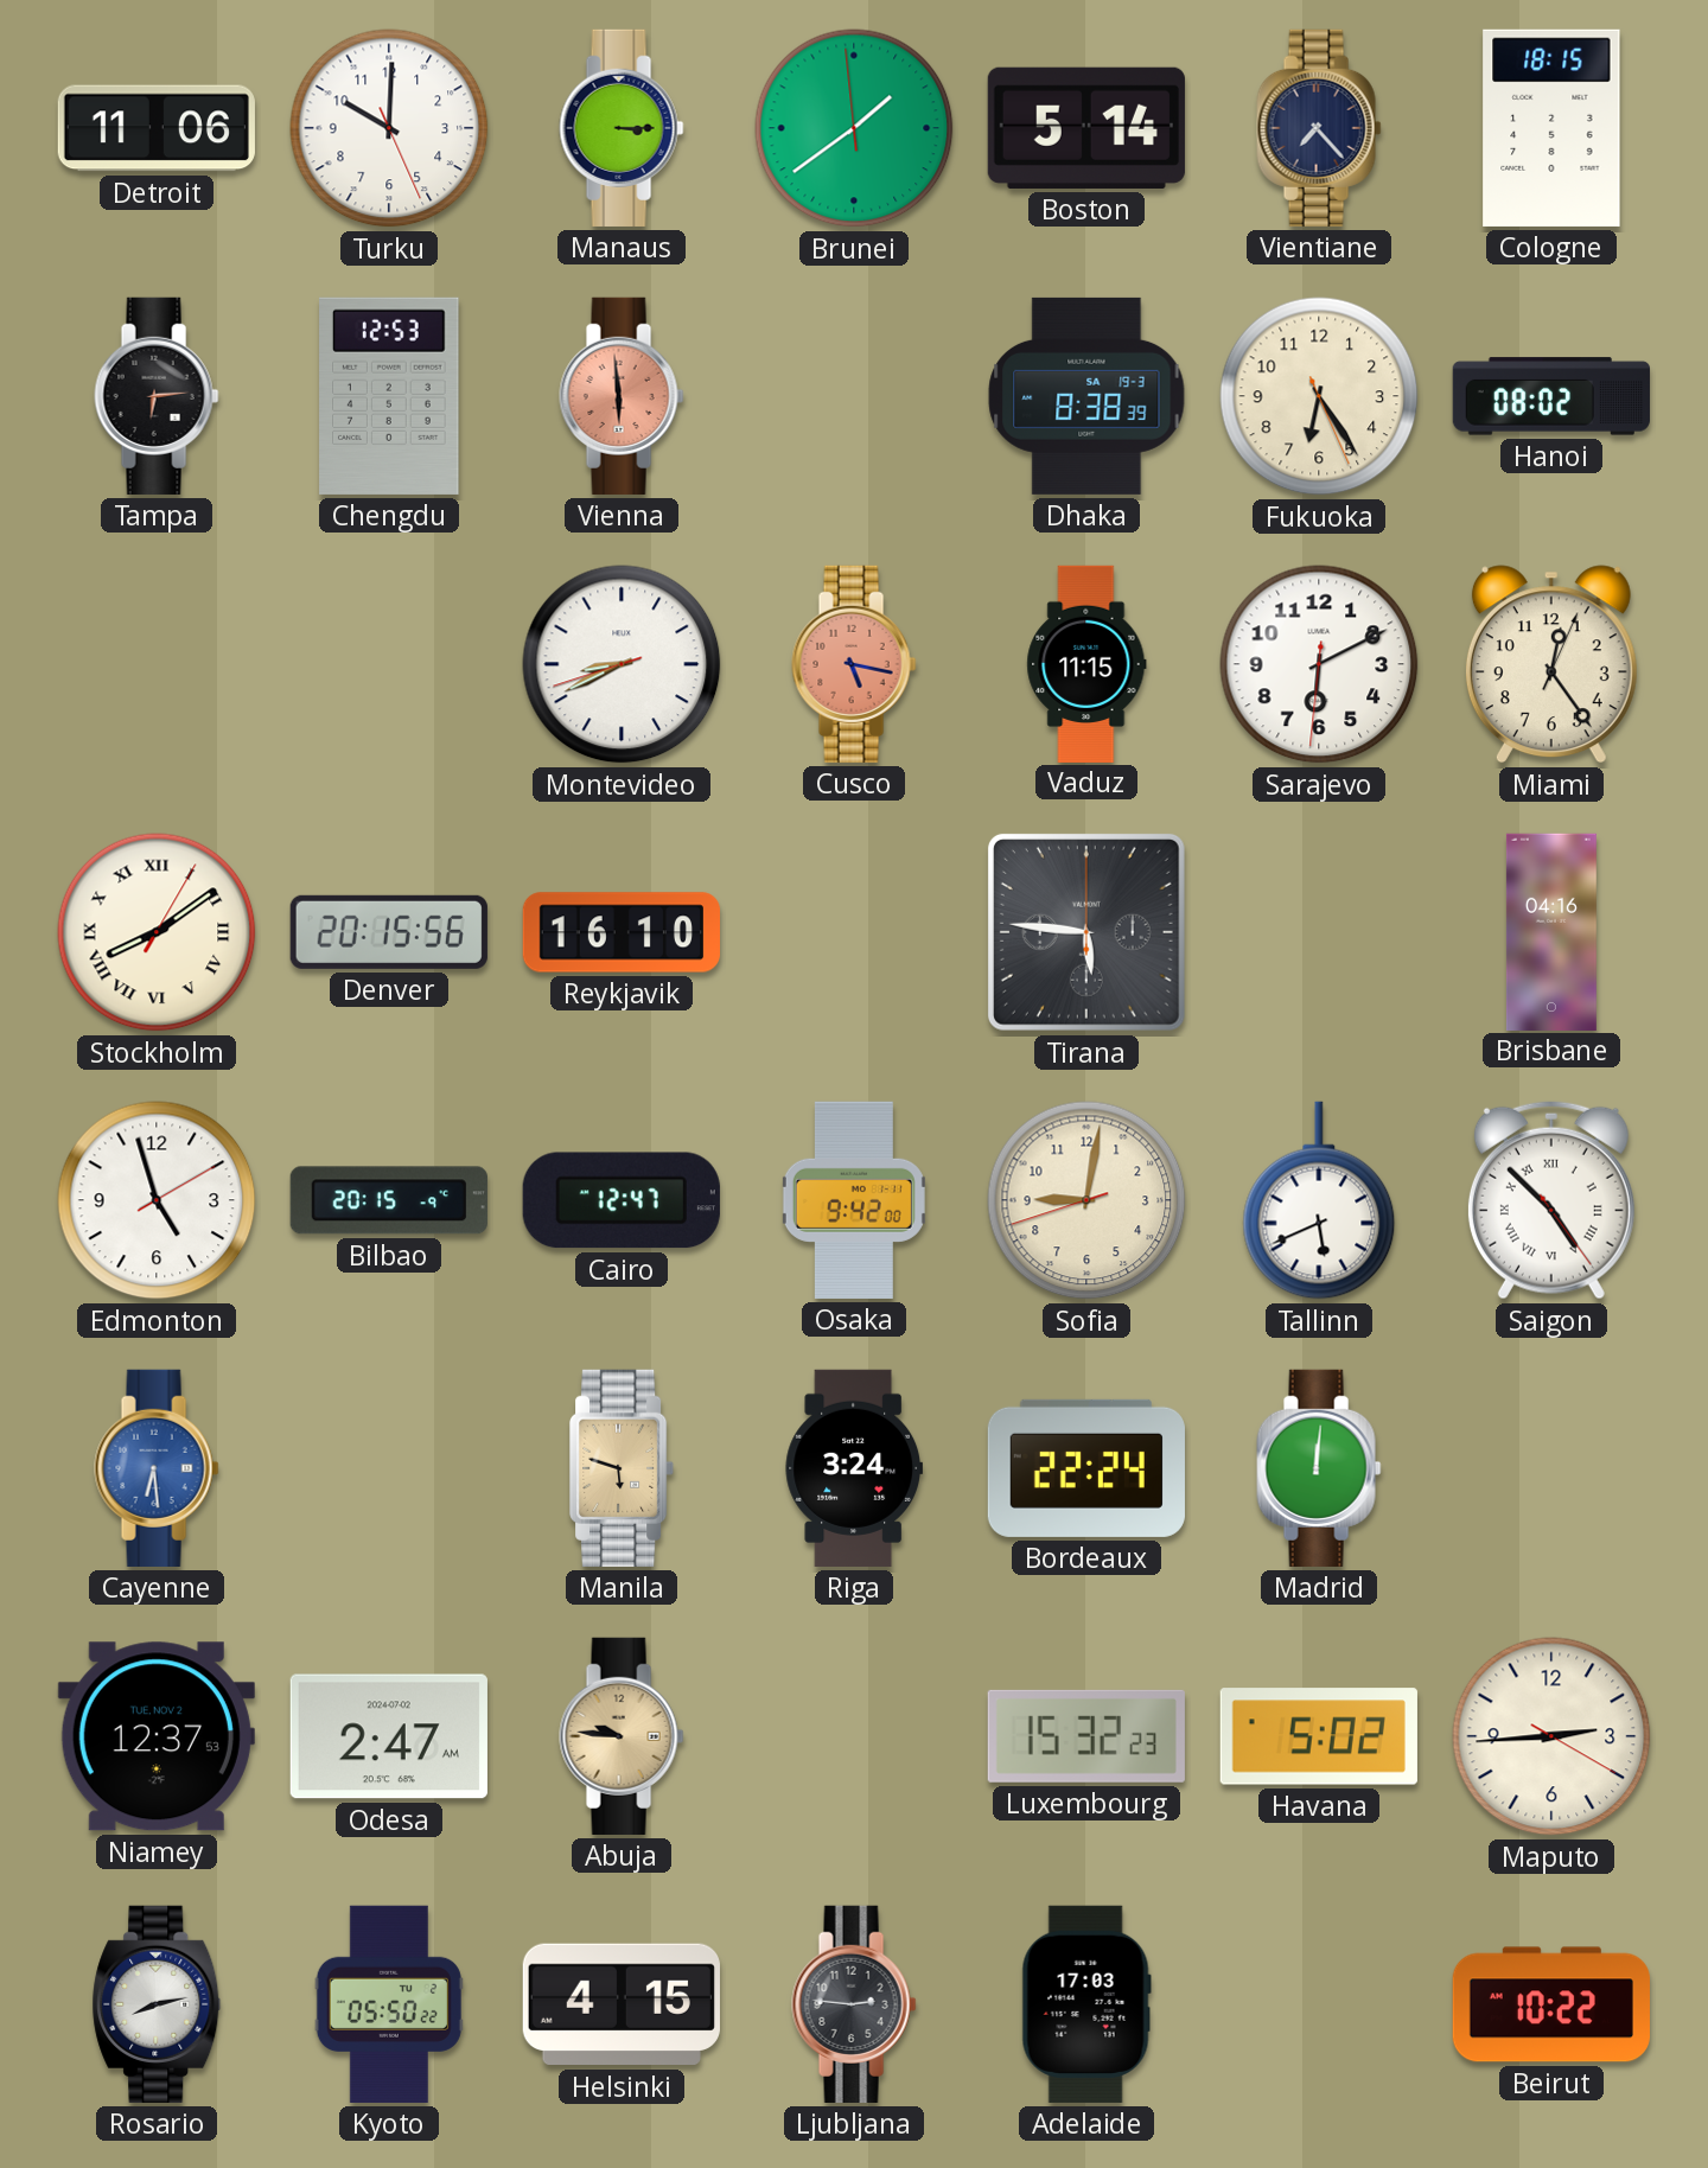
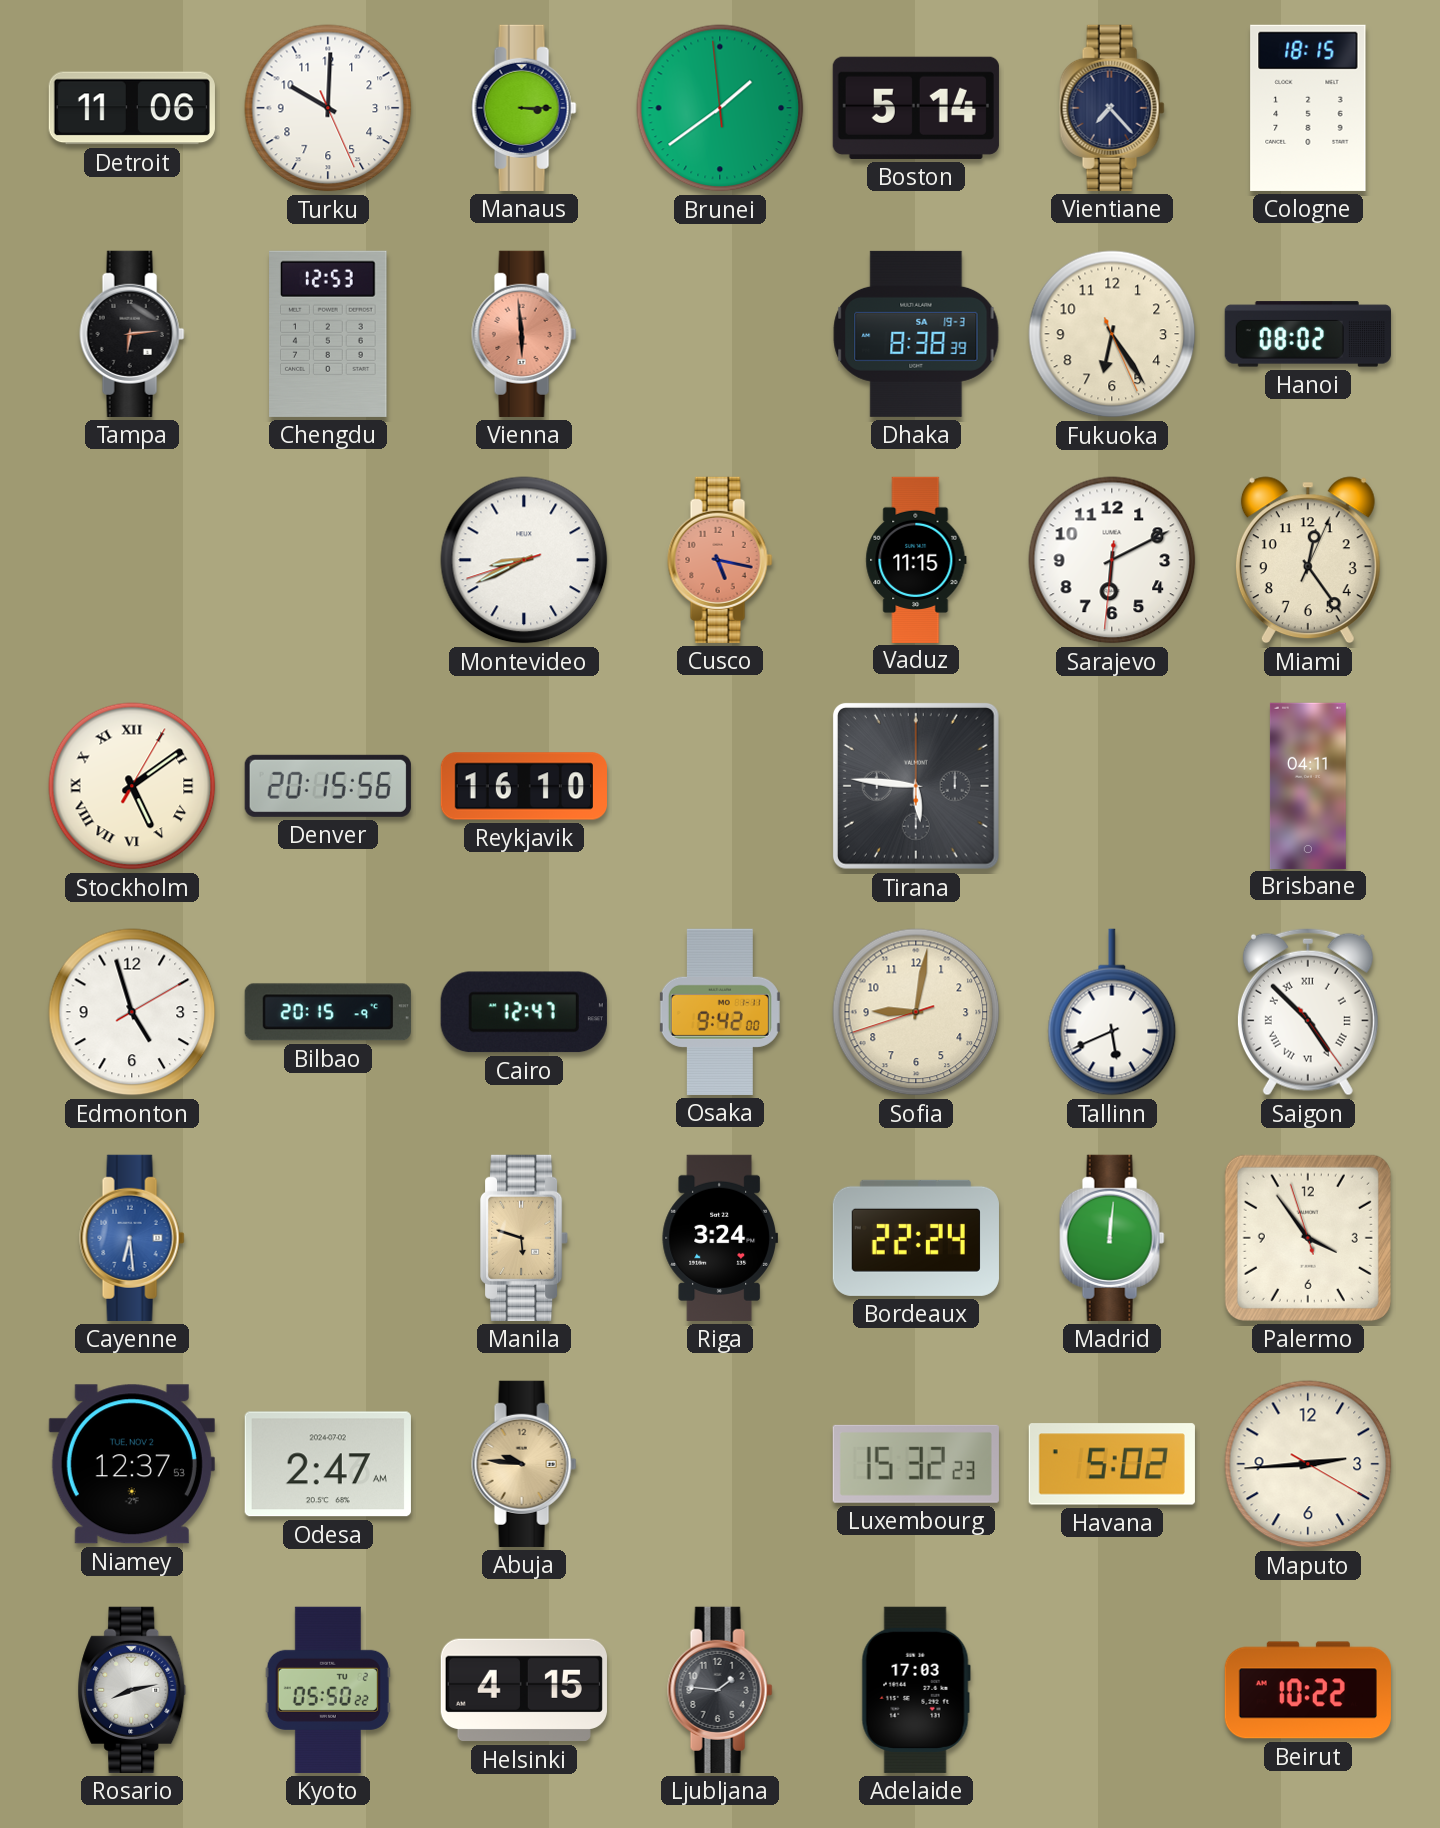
Stockholm: 8:09 -> 5:09
Brisbane: 04:16 -> 04:11
Palermo: none -> 3:53
Ljubljana: 2:46 -> 1:46
